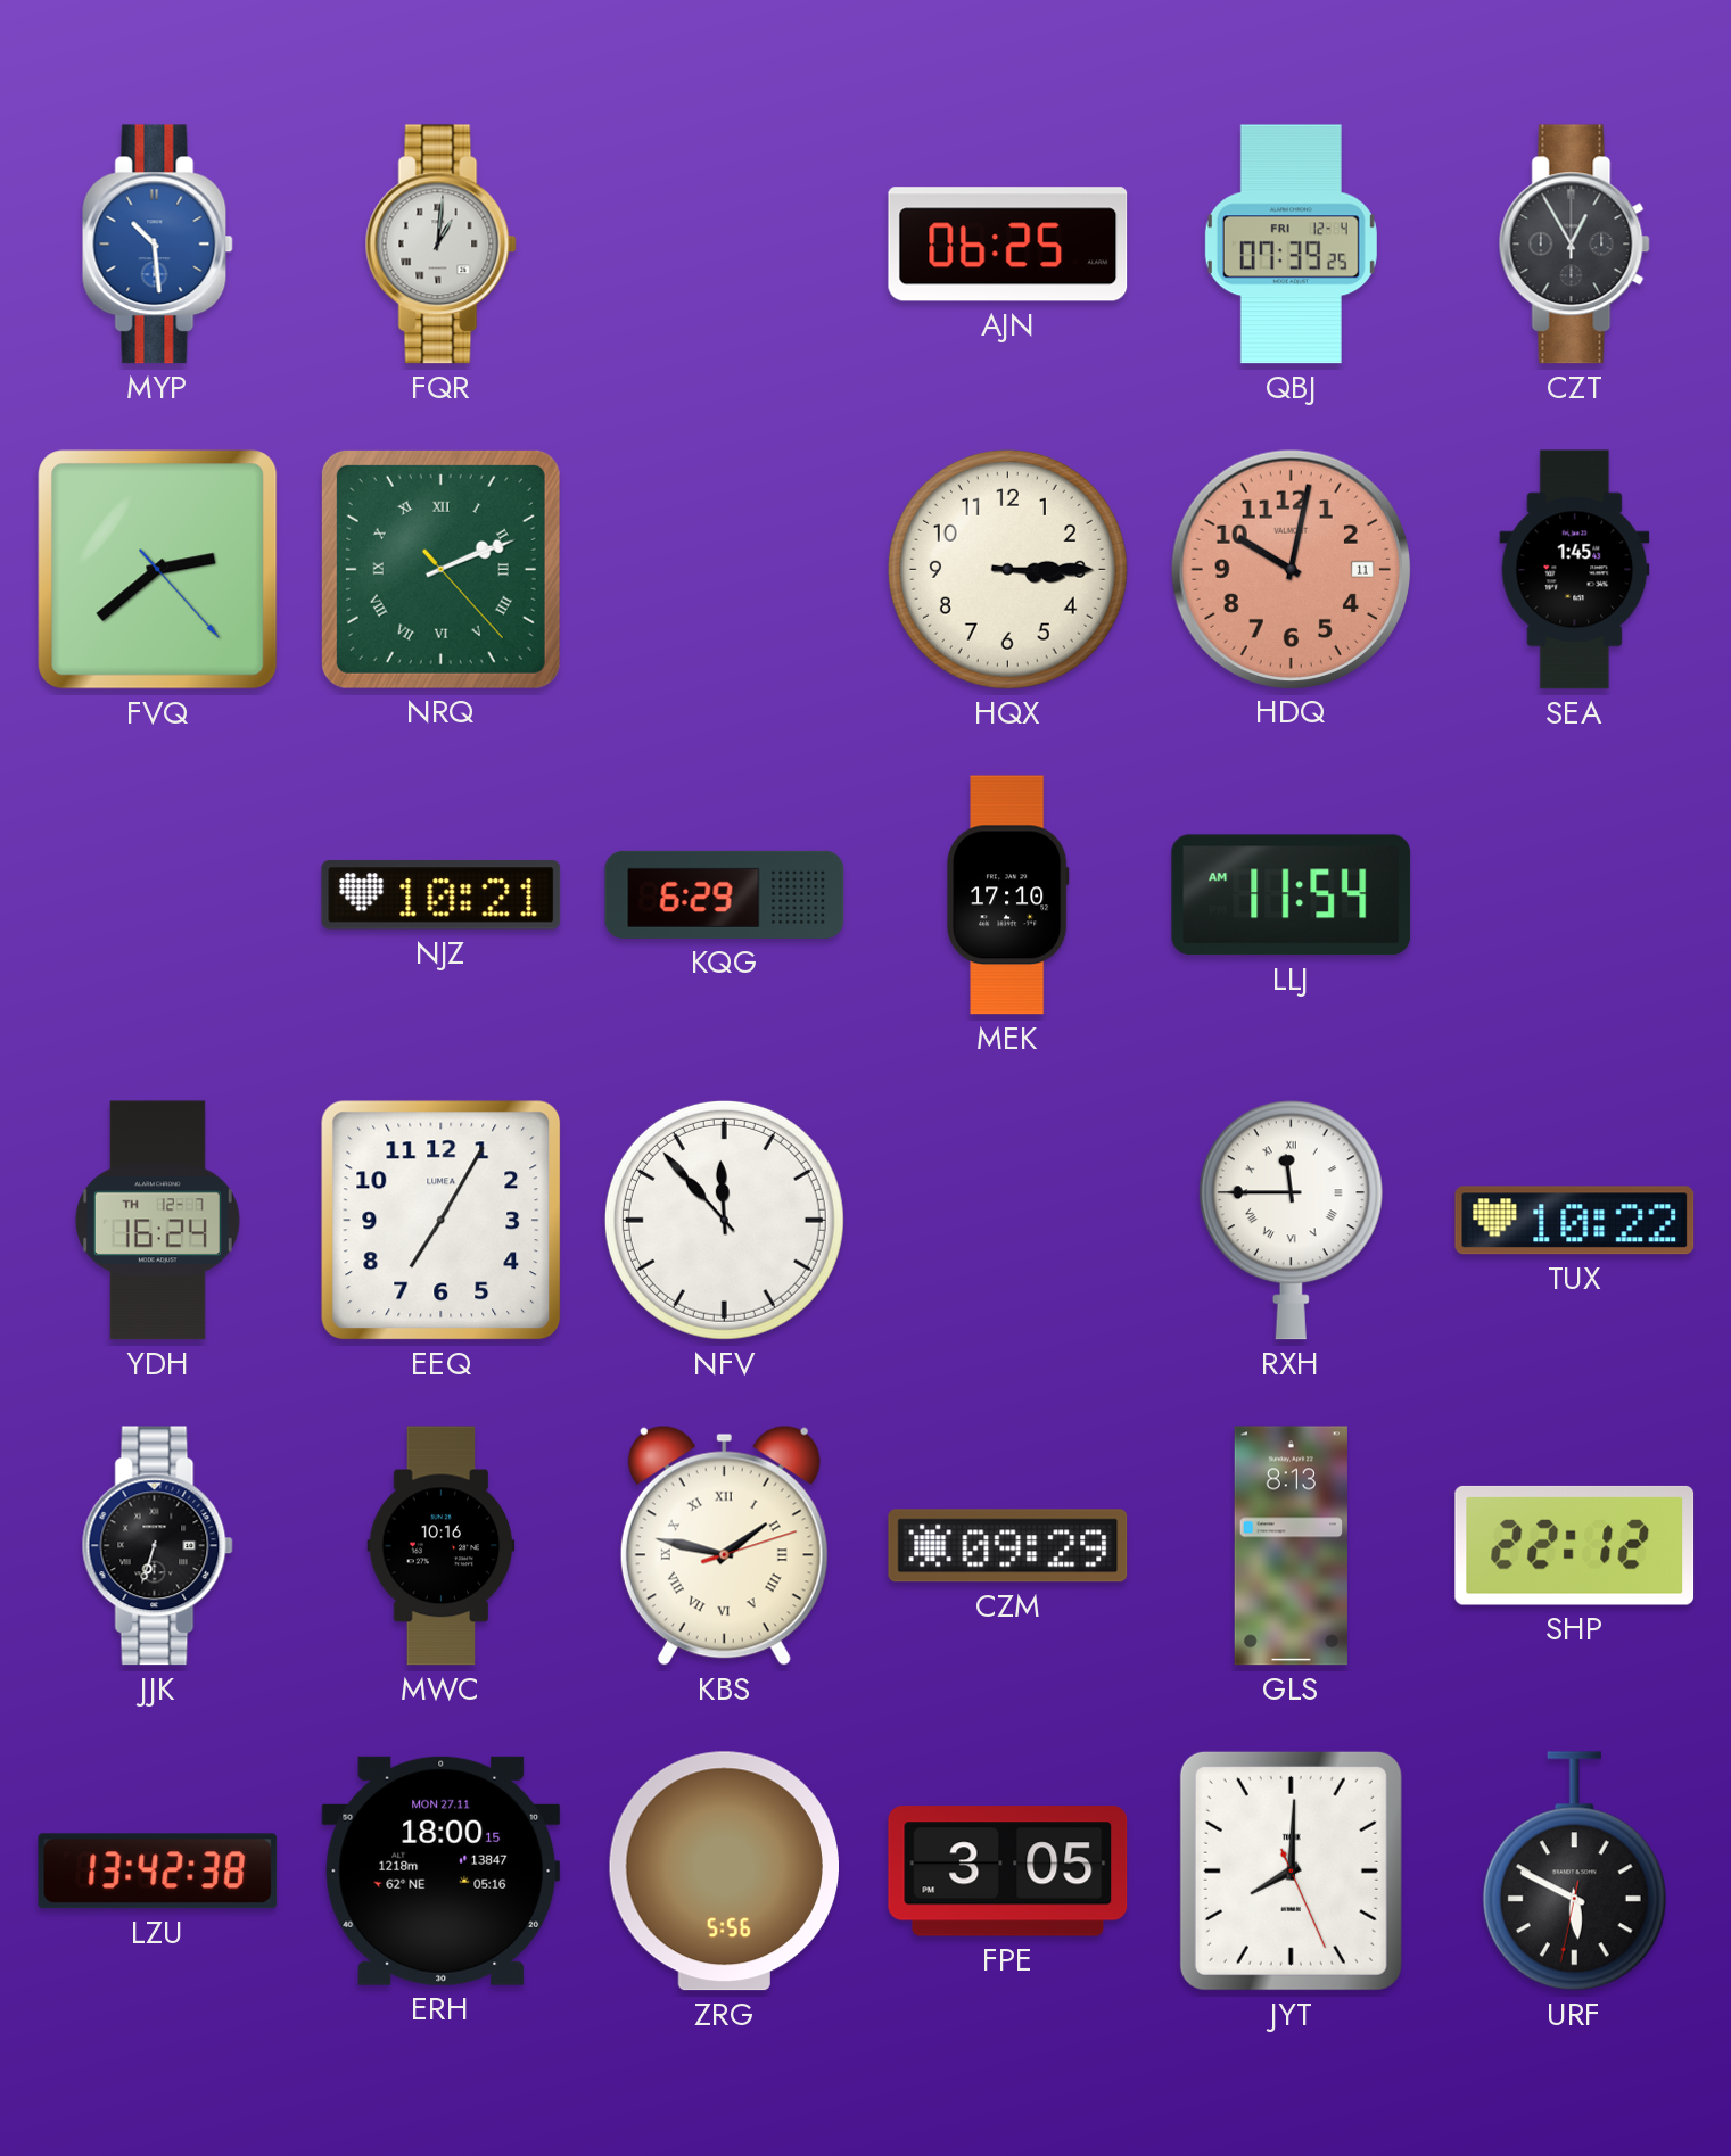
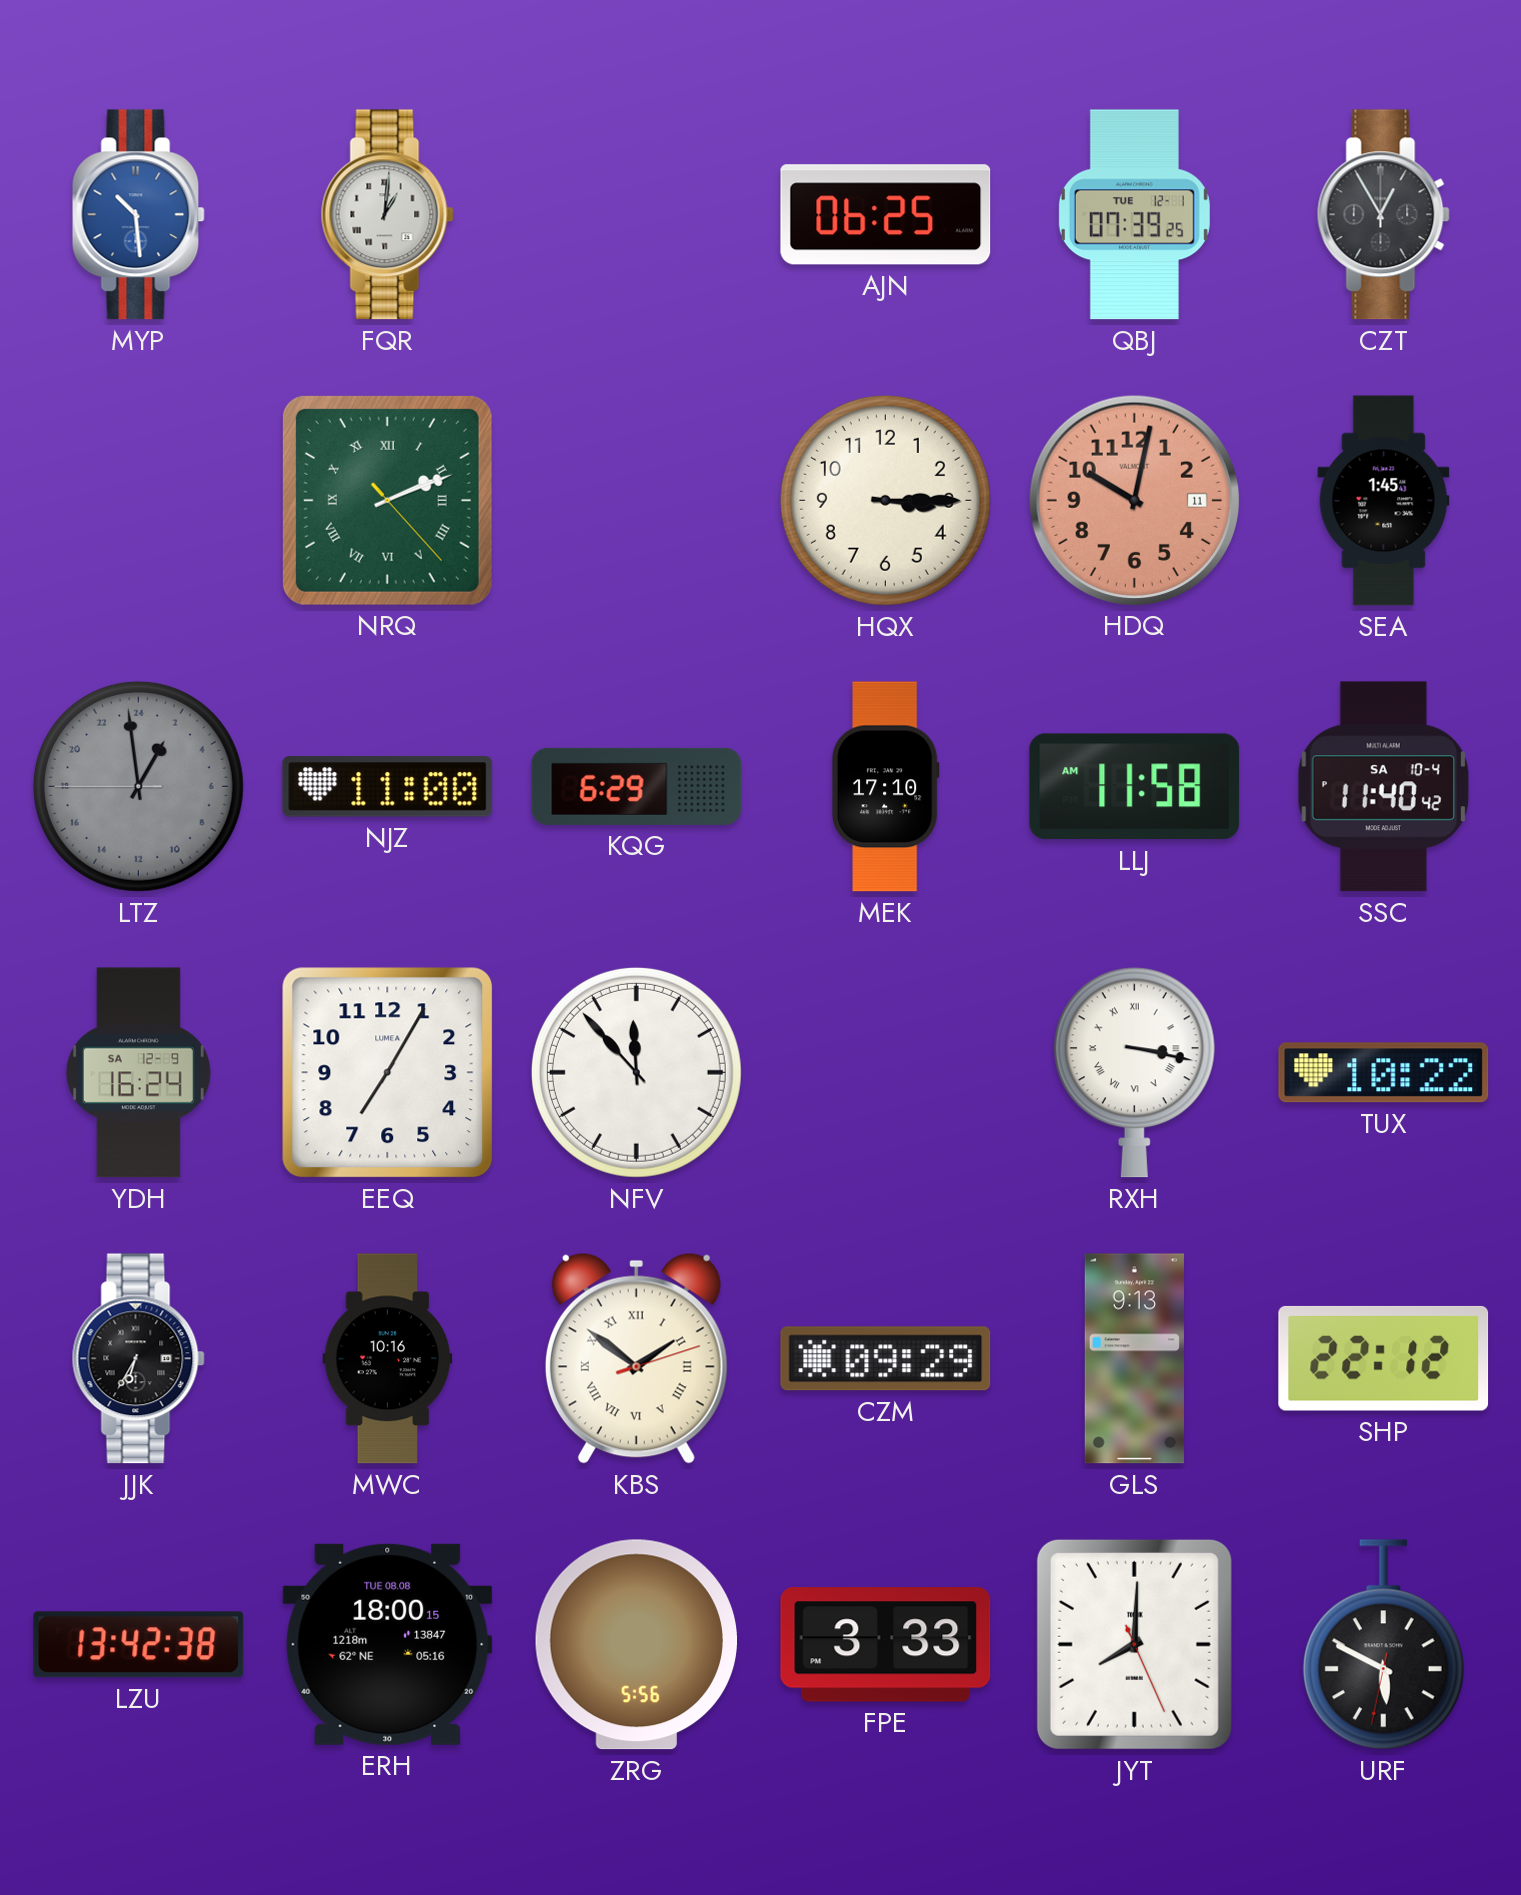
QBJ date: FRI 12-4 -> TUE 12-1
FVQ: 2:38 -> none
LTZ: none -> 1:58
NJZ: 10:21 -> 11:00
LLJ: 11:54 -> 11:58
SSC: none -> 11:40
YDH date: TH 12-7 -> SA 12-9
RXH: 11:45 -> 3:17
JJK: 6:33 -> 6:35
KBS: 1:47 -> 1:51
GLS: 8:13 -> 9:13
ERH date: MON 27.11 -> TUE 08.08
FPE: 3:05 -> 3:33
